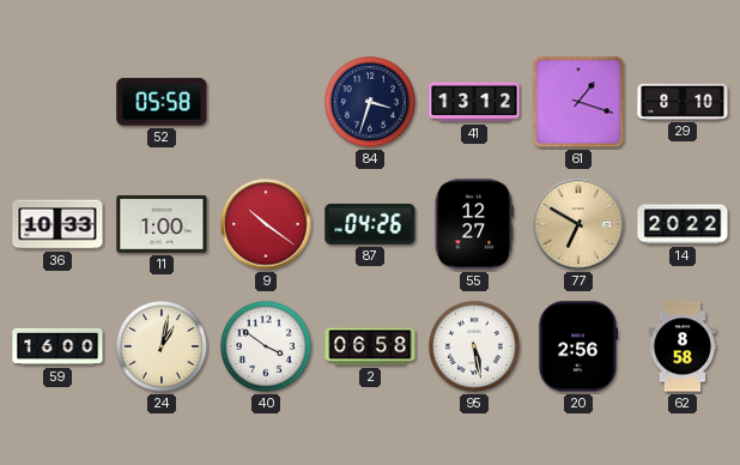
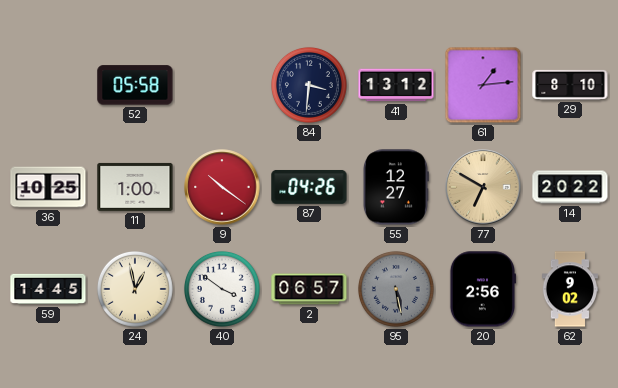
84: 3:33 -> 3:31
61: 1:18 -> 1:14
36: 10:33 -> 10:25
59: 16:00 -> 14:45
24: 1:02 -> 12:58
2: 06:58 -> 06:57
95 dial: white -> grey
62: 8:58 -> 9:02
